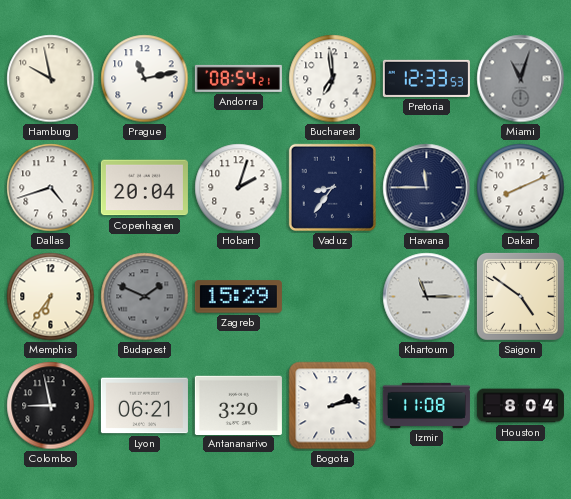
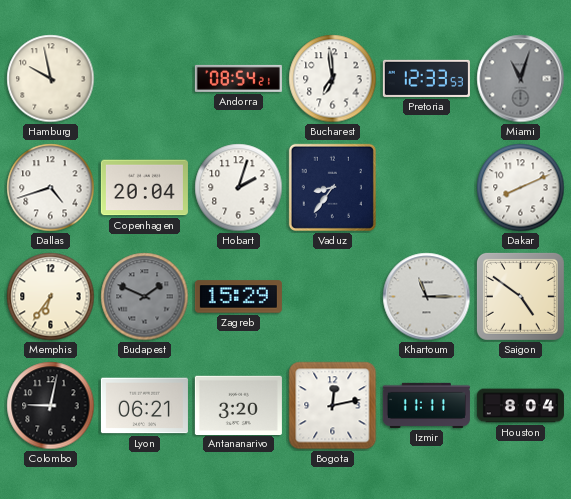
Prague: 11:13 -> none
Havana: 11:45 -> none
Colombo: 8:58 -> 9:02
Bogota: 2:13 -> 12:13
Izmir: 11:08 -> 11:11
